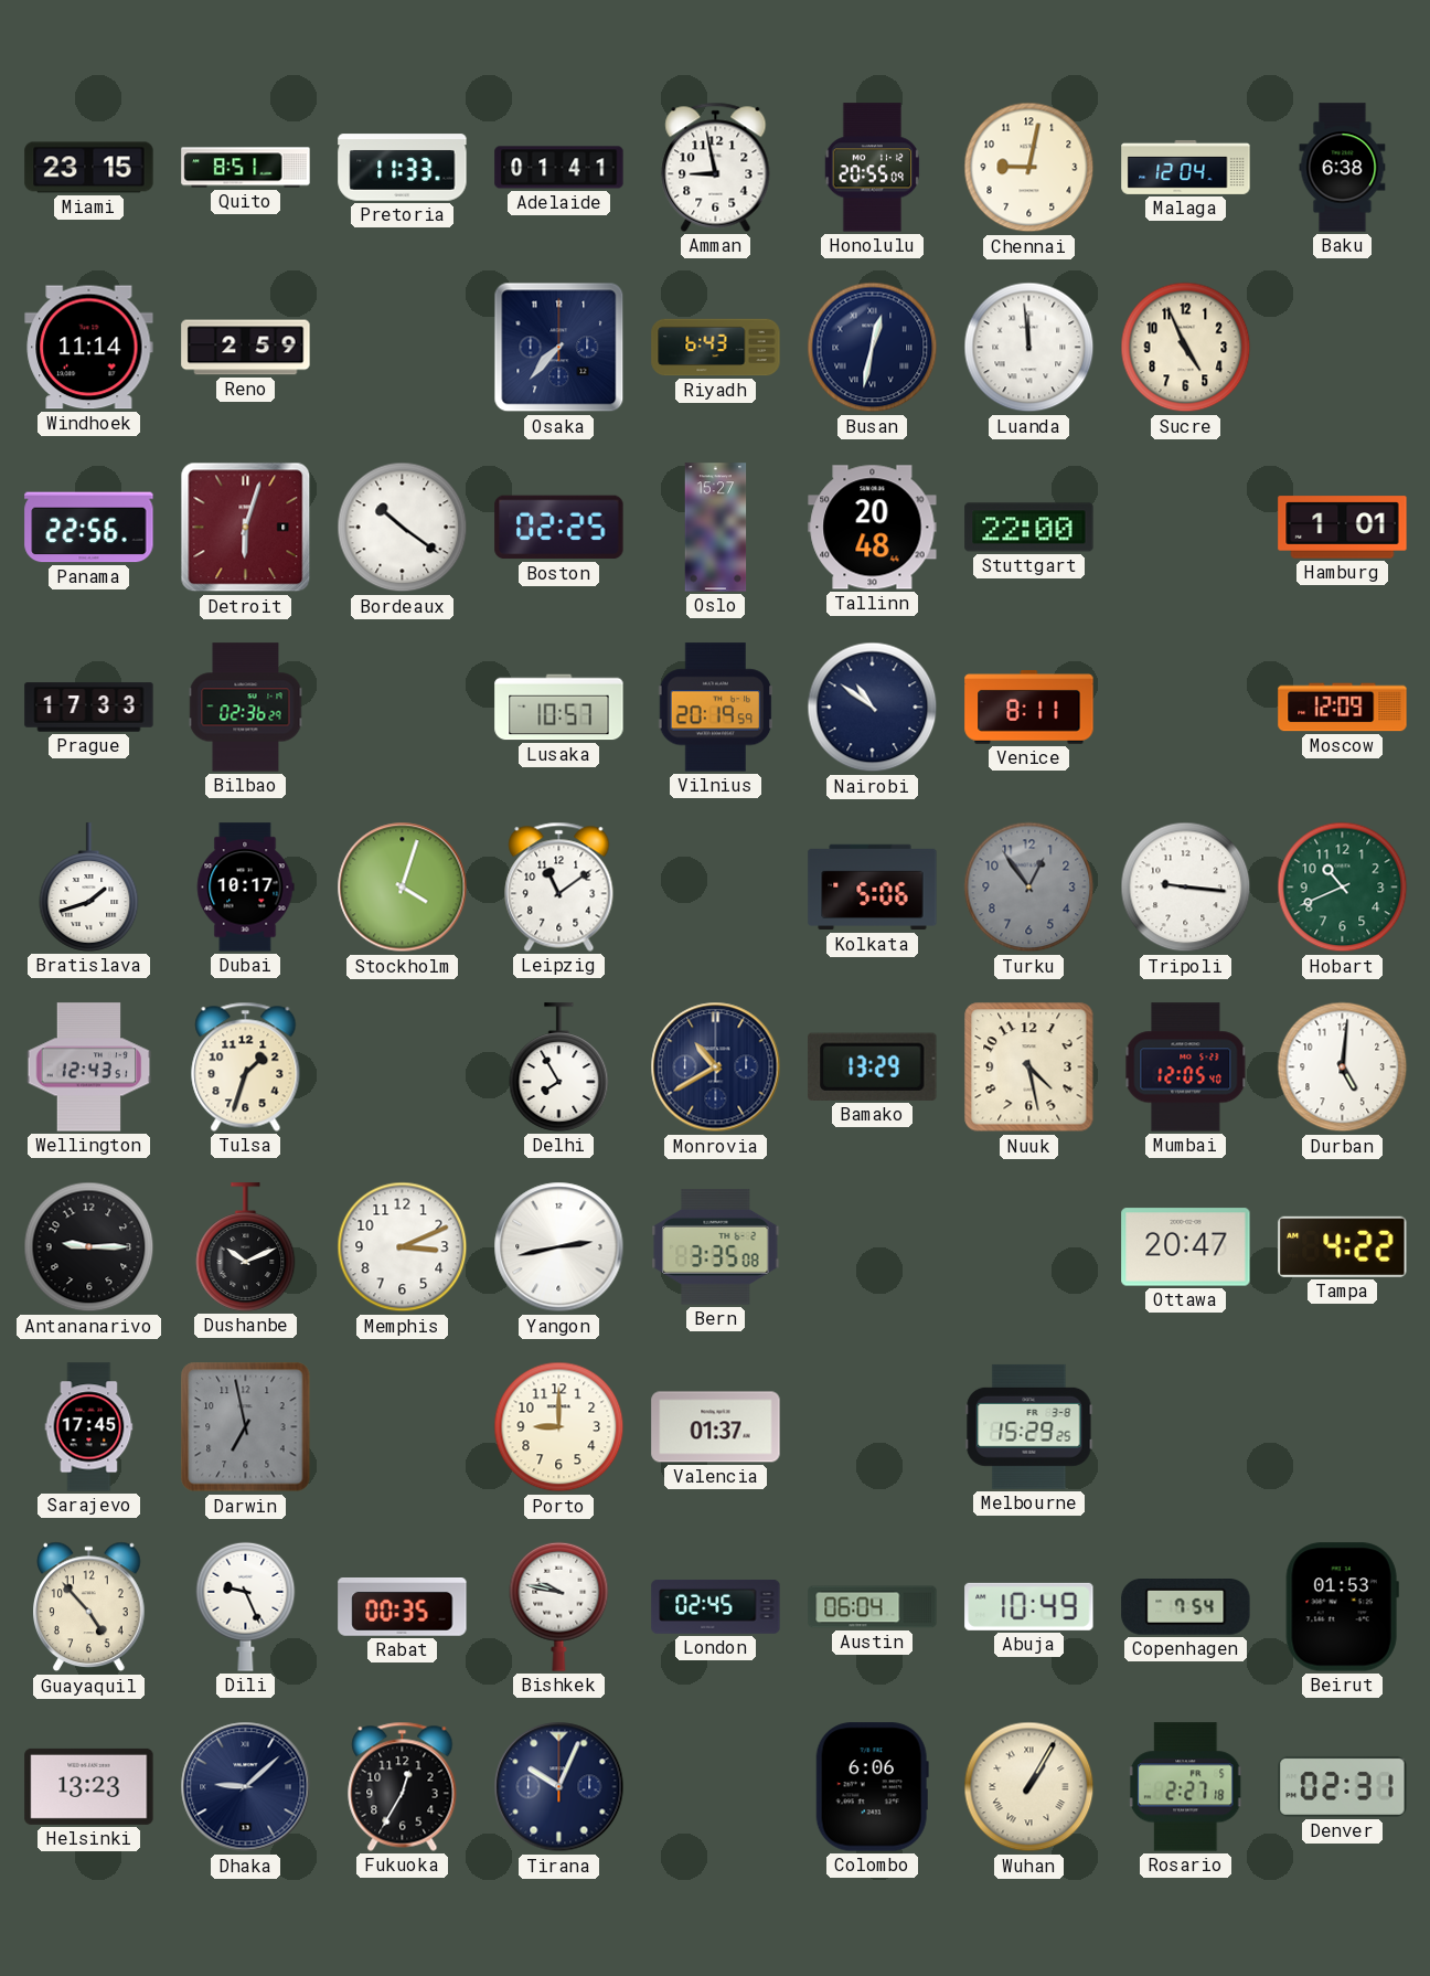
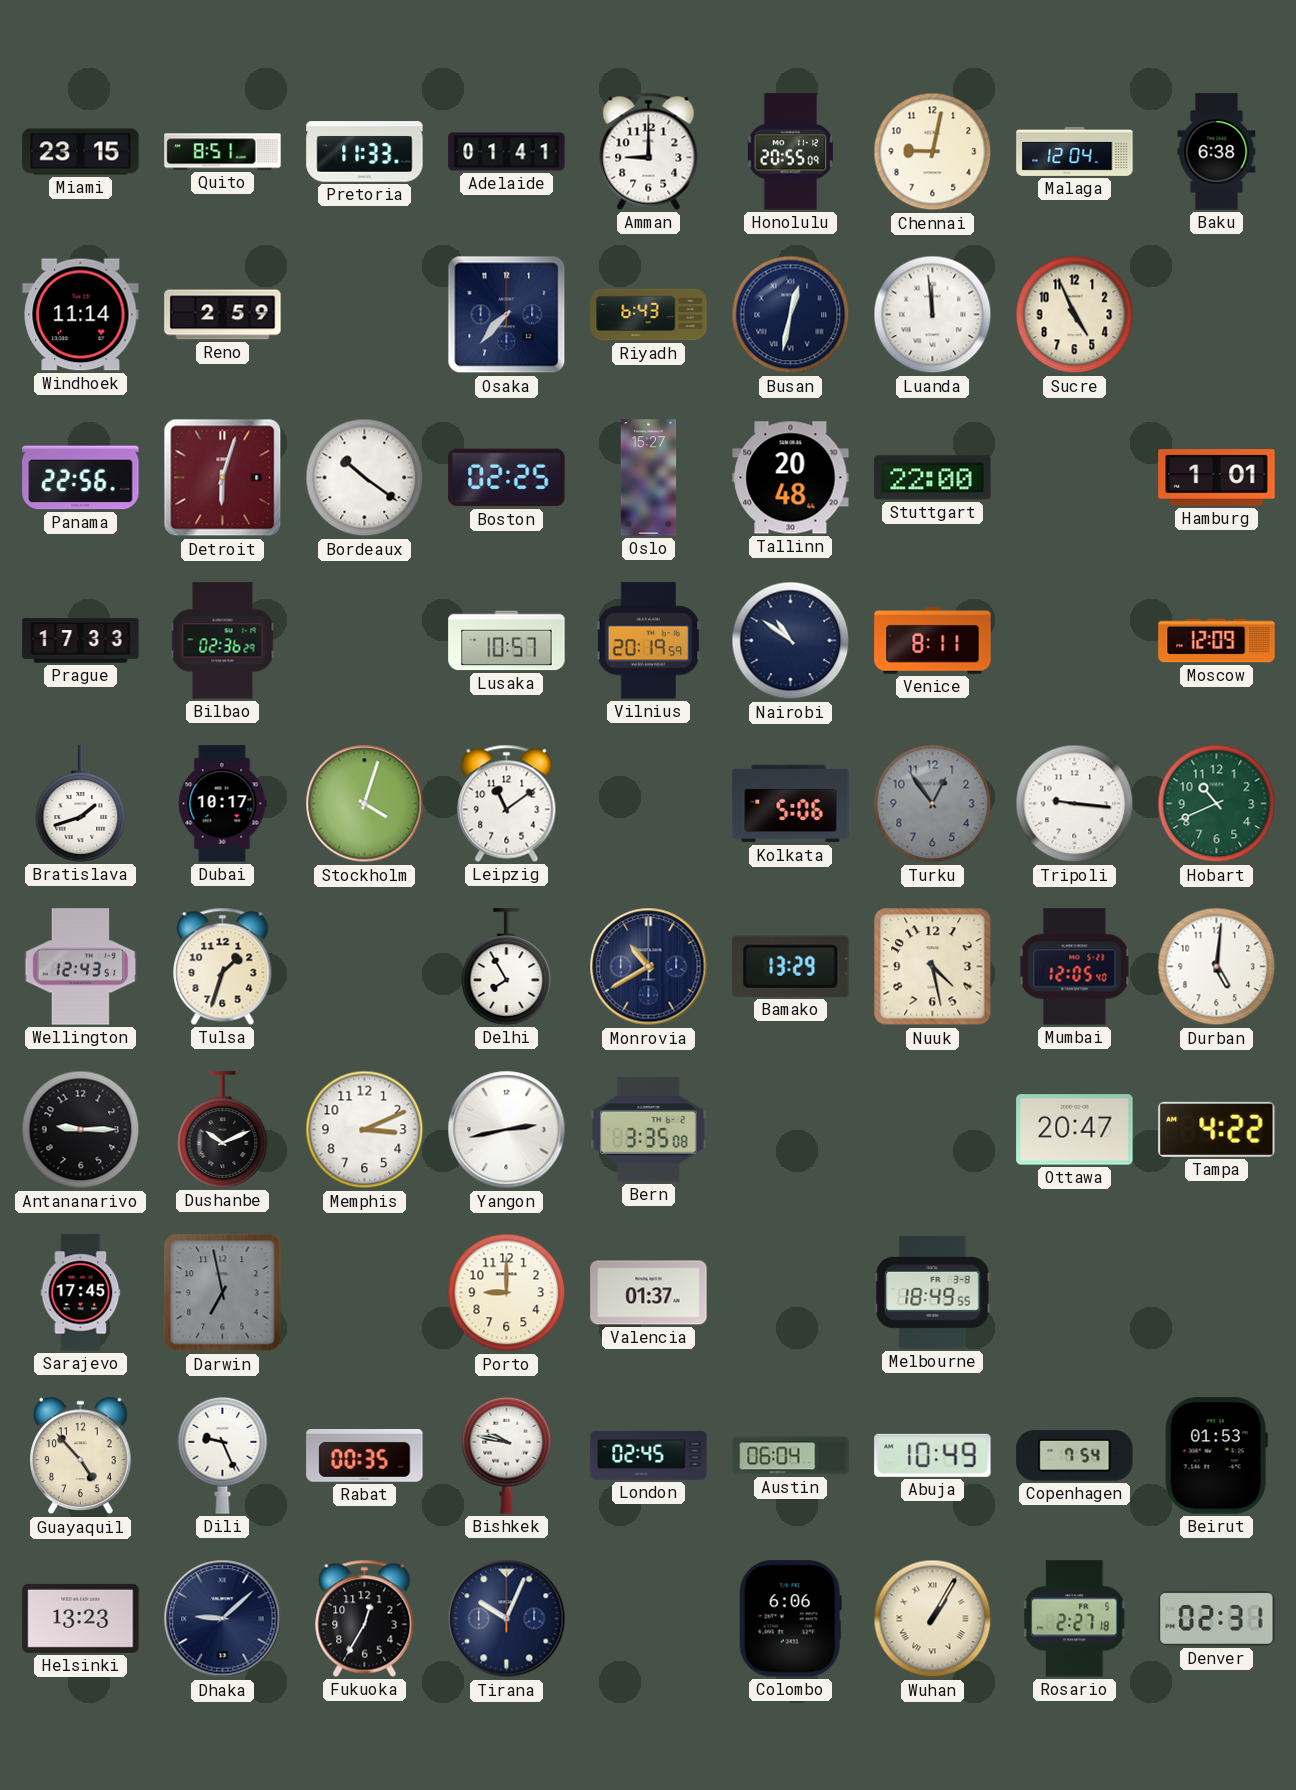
Amman: 8:58 -> 9:00
Melbourne: 15:29 -> 18:49
